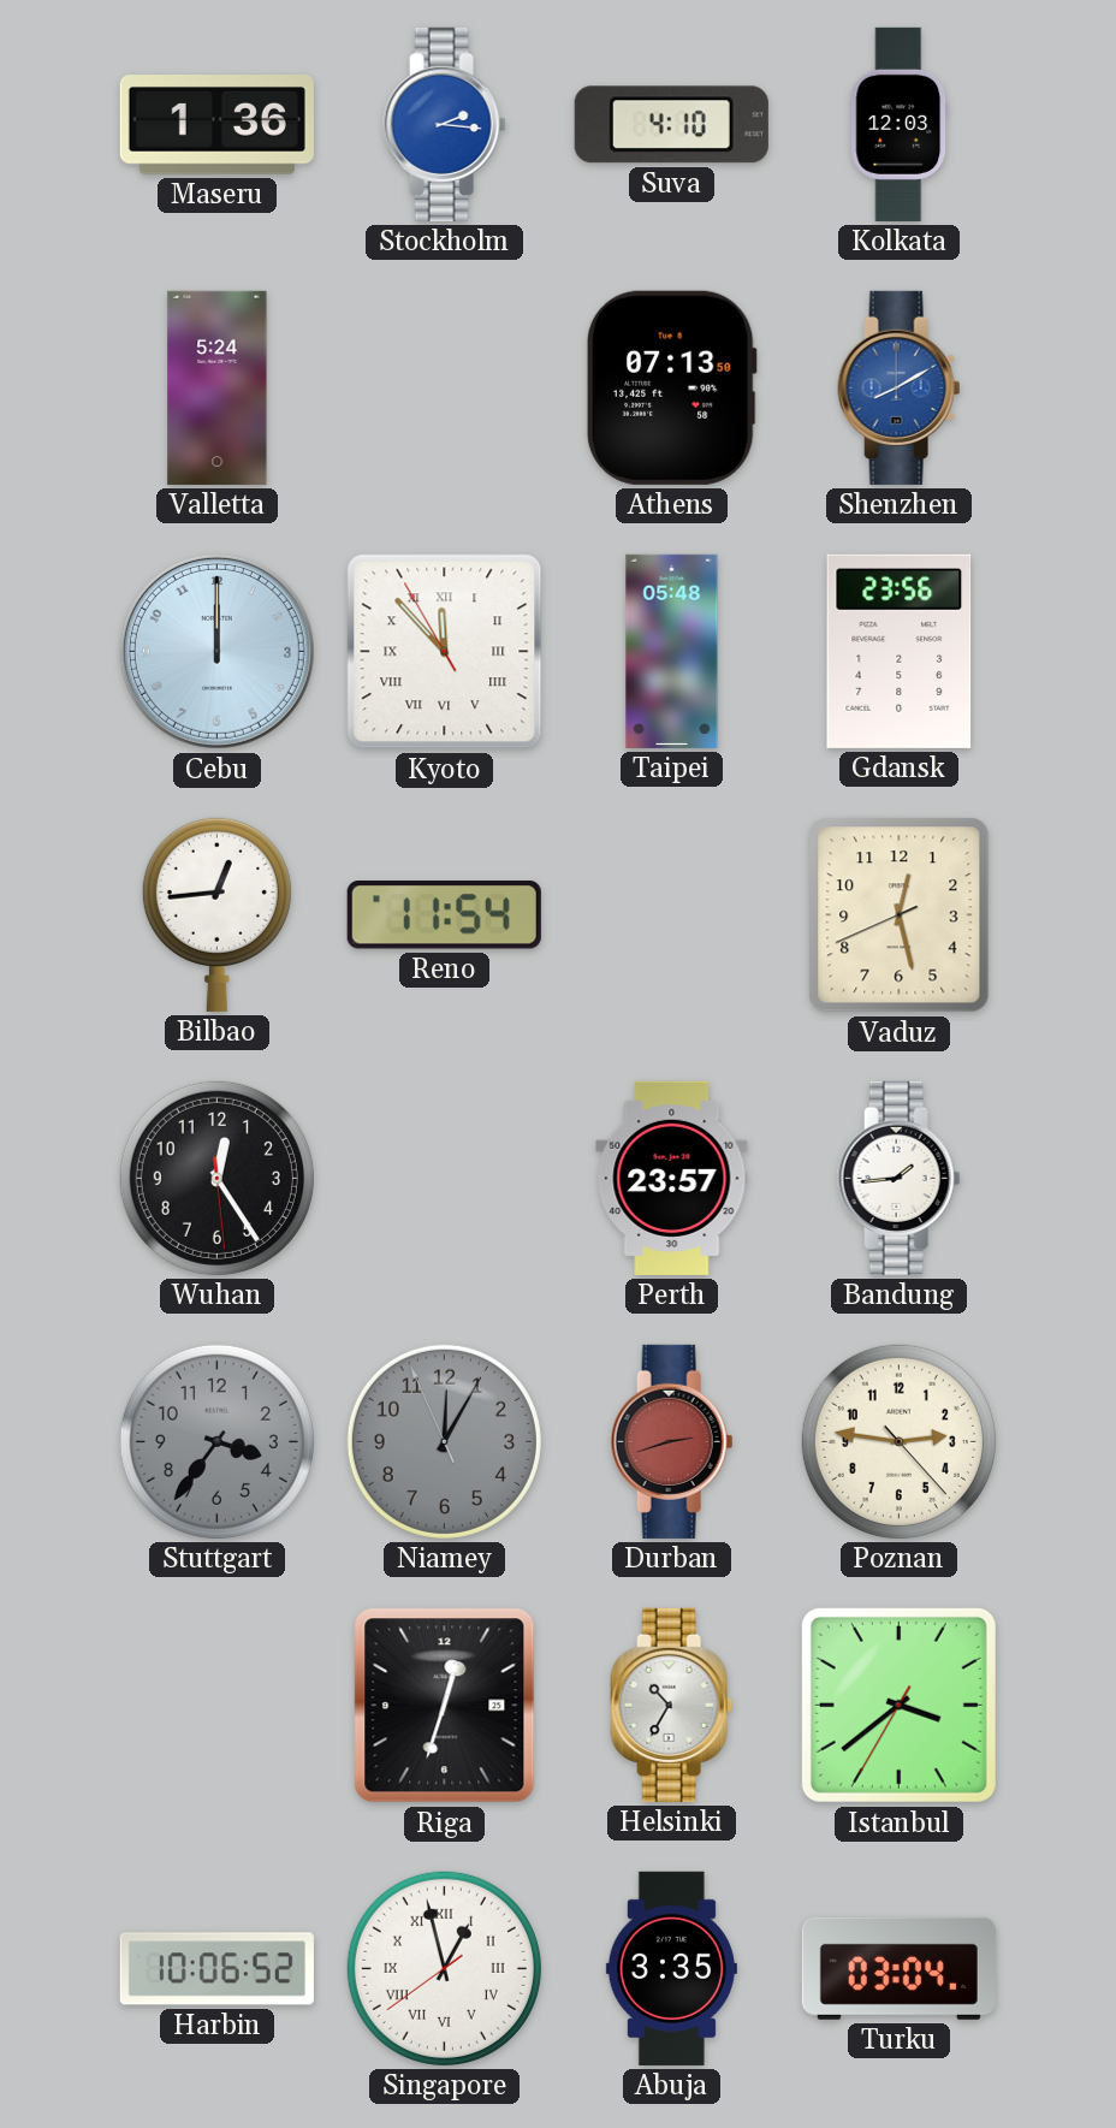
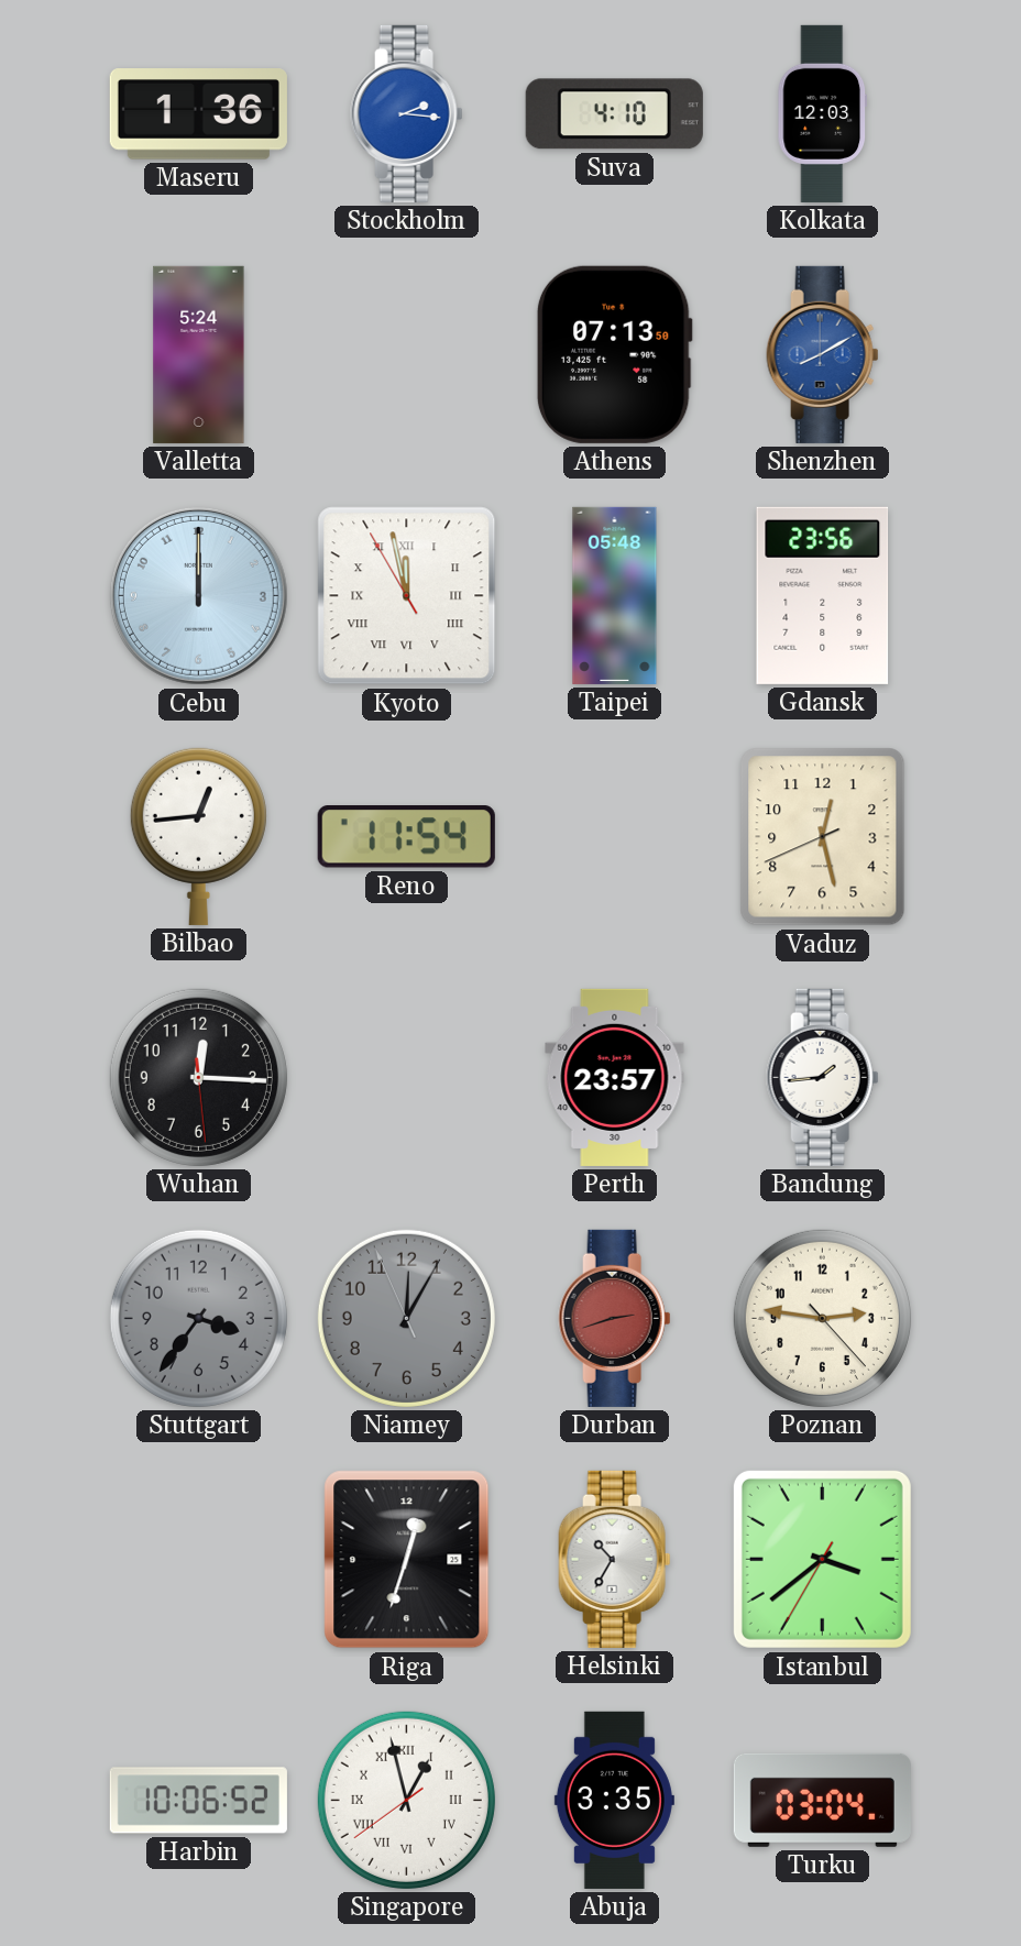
Kyoto: 11:52 -> 11:57
Wuhan: 12:24 -> 12:15
